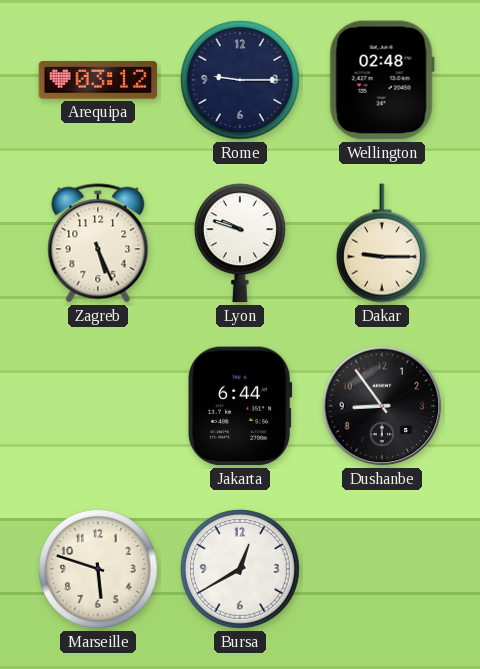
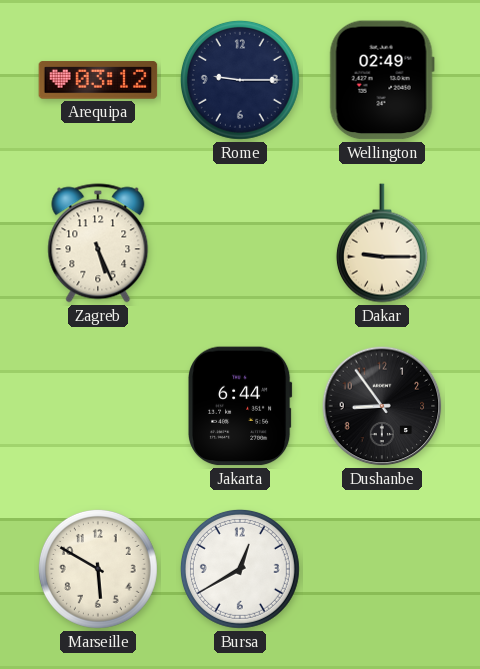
Wellington: 02:48 -> 02:49
Lyon: 9:48 -> none
Marseille: 5:48 -> 5:50
